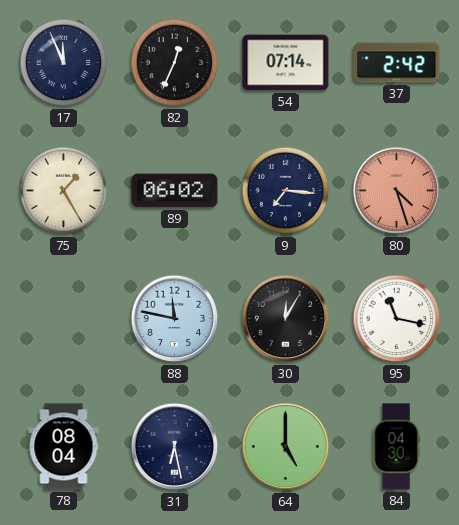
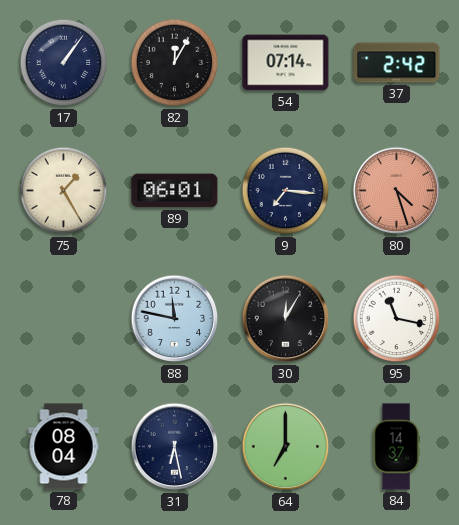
17: 11:56 -> 1:06
82: 12:34 -> 12:05
89: 06:02 -> 06:01
64: 5:00 -> 7:00
84: 04:30 -> 14:37
